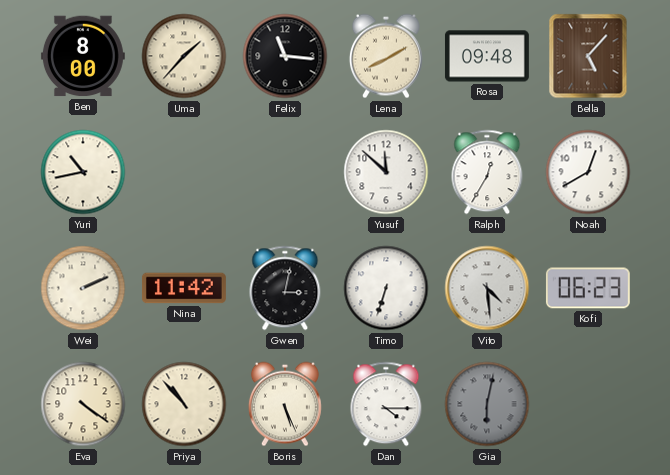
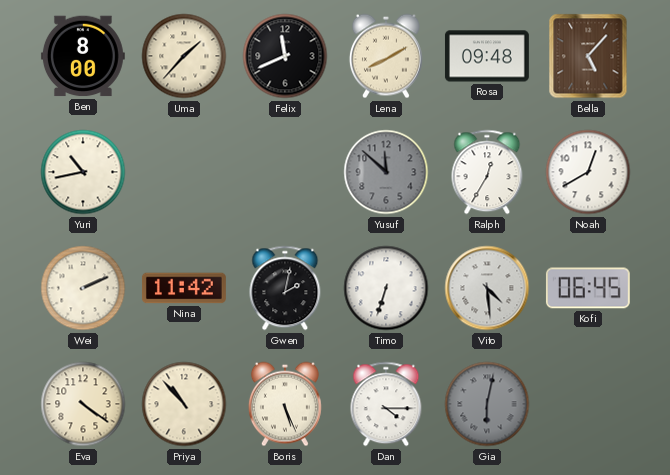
Felix: 11:16 -> 11:41
Yusuf dial: white -> grey
Gwen: 3:02 -> 2:02
Kofi: 06:23 -> 06:45
